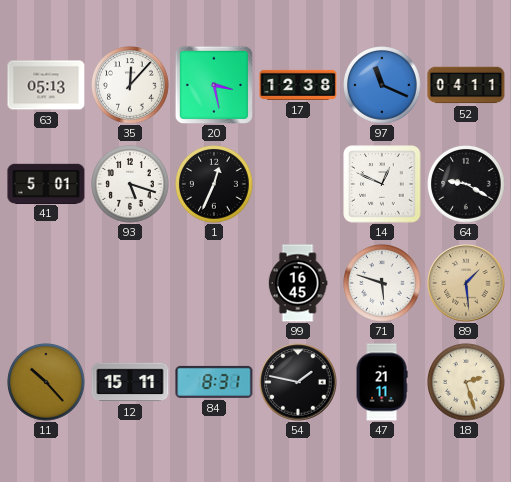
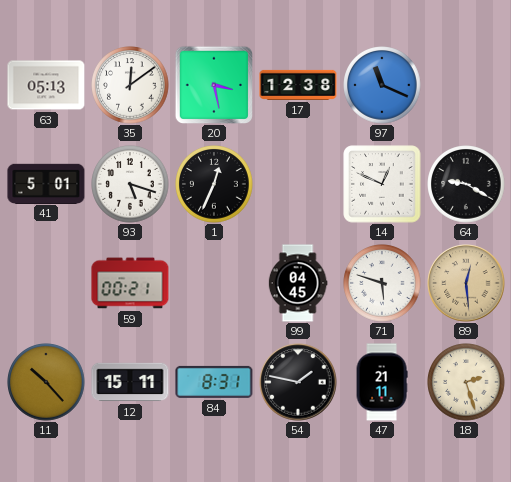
35: 12:07 -> 12:09
52: 04:11 -> none
59: none -> 00:21
99: 16:45 -> 04:45
89: 1:29 -> 12:29
